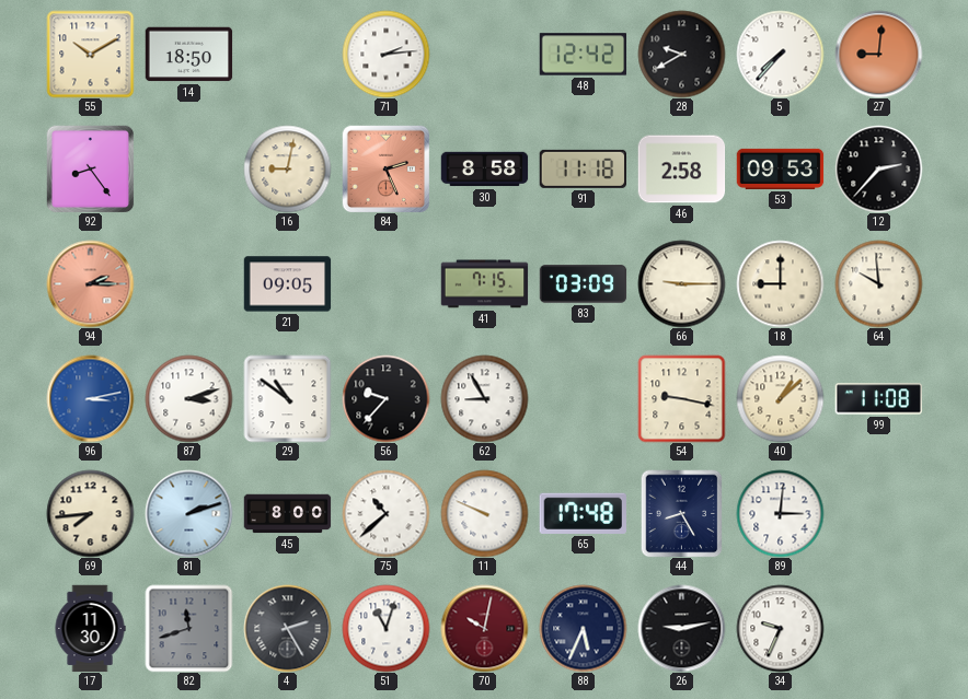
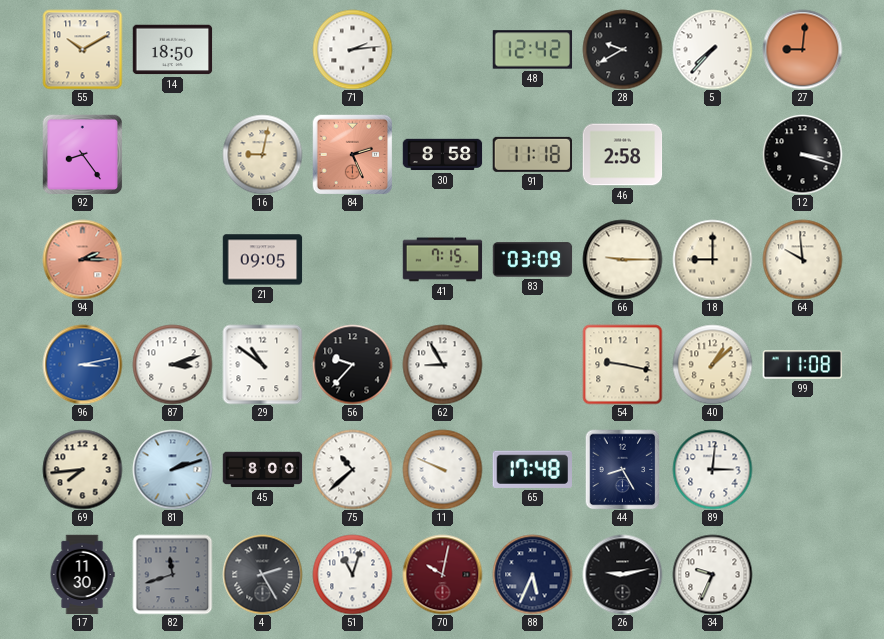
53: 09:53 -> none
12: 2:37 -> 3:18
